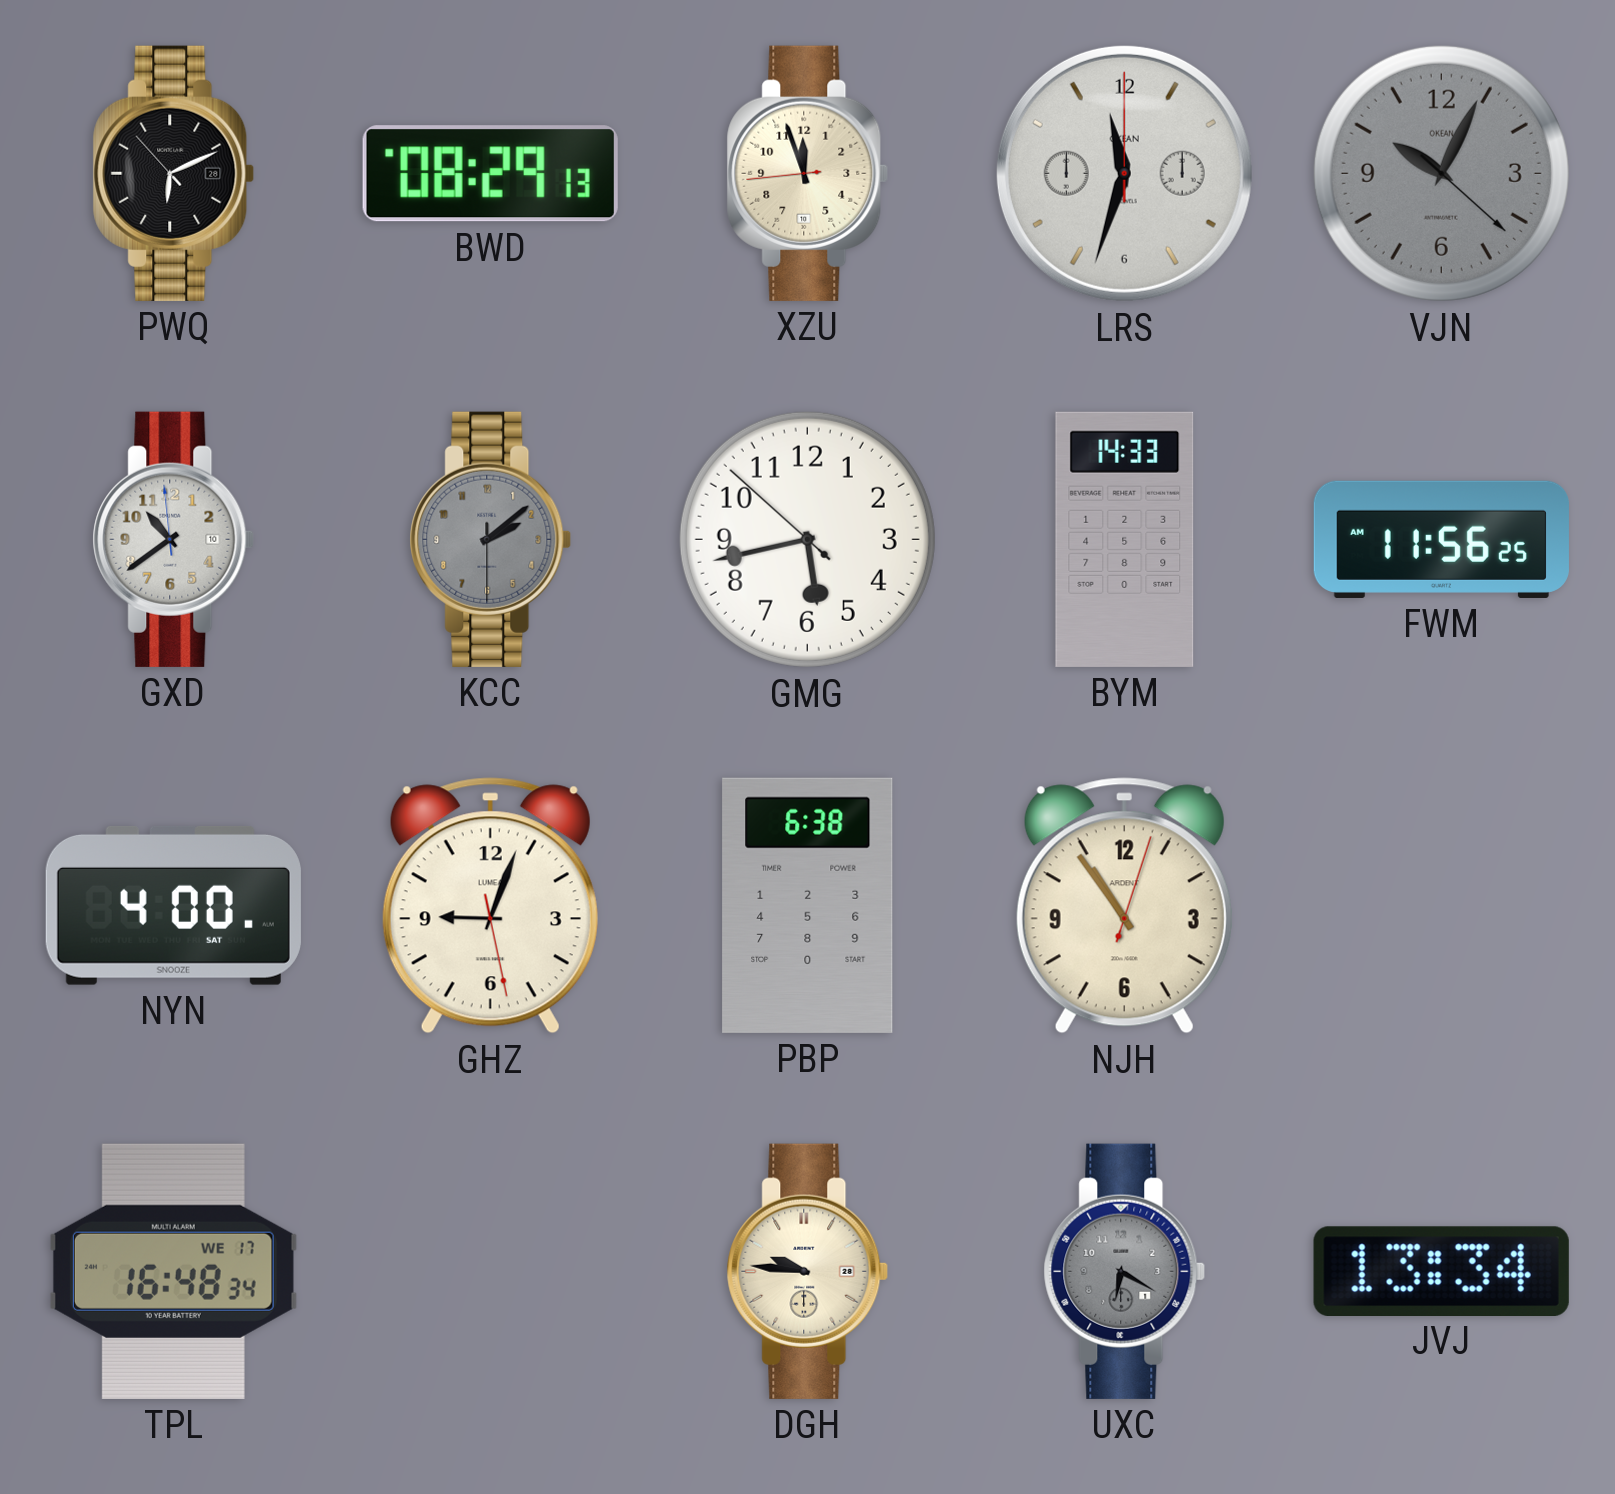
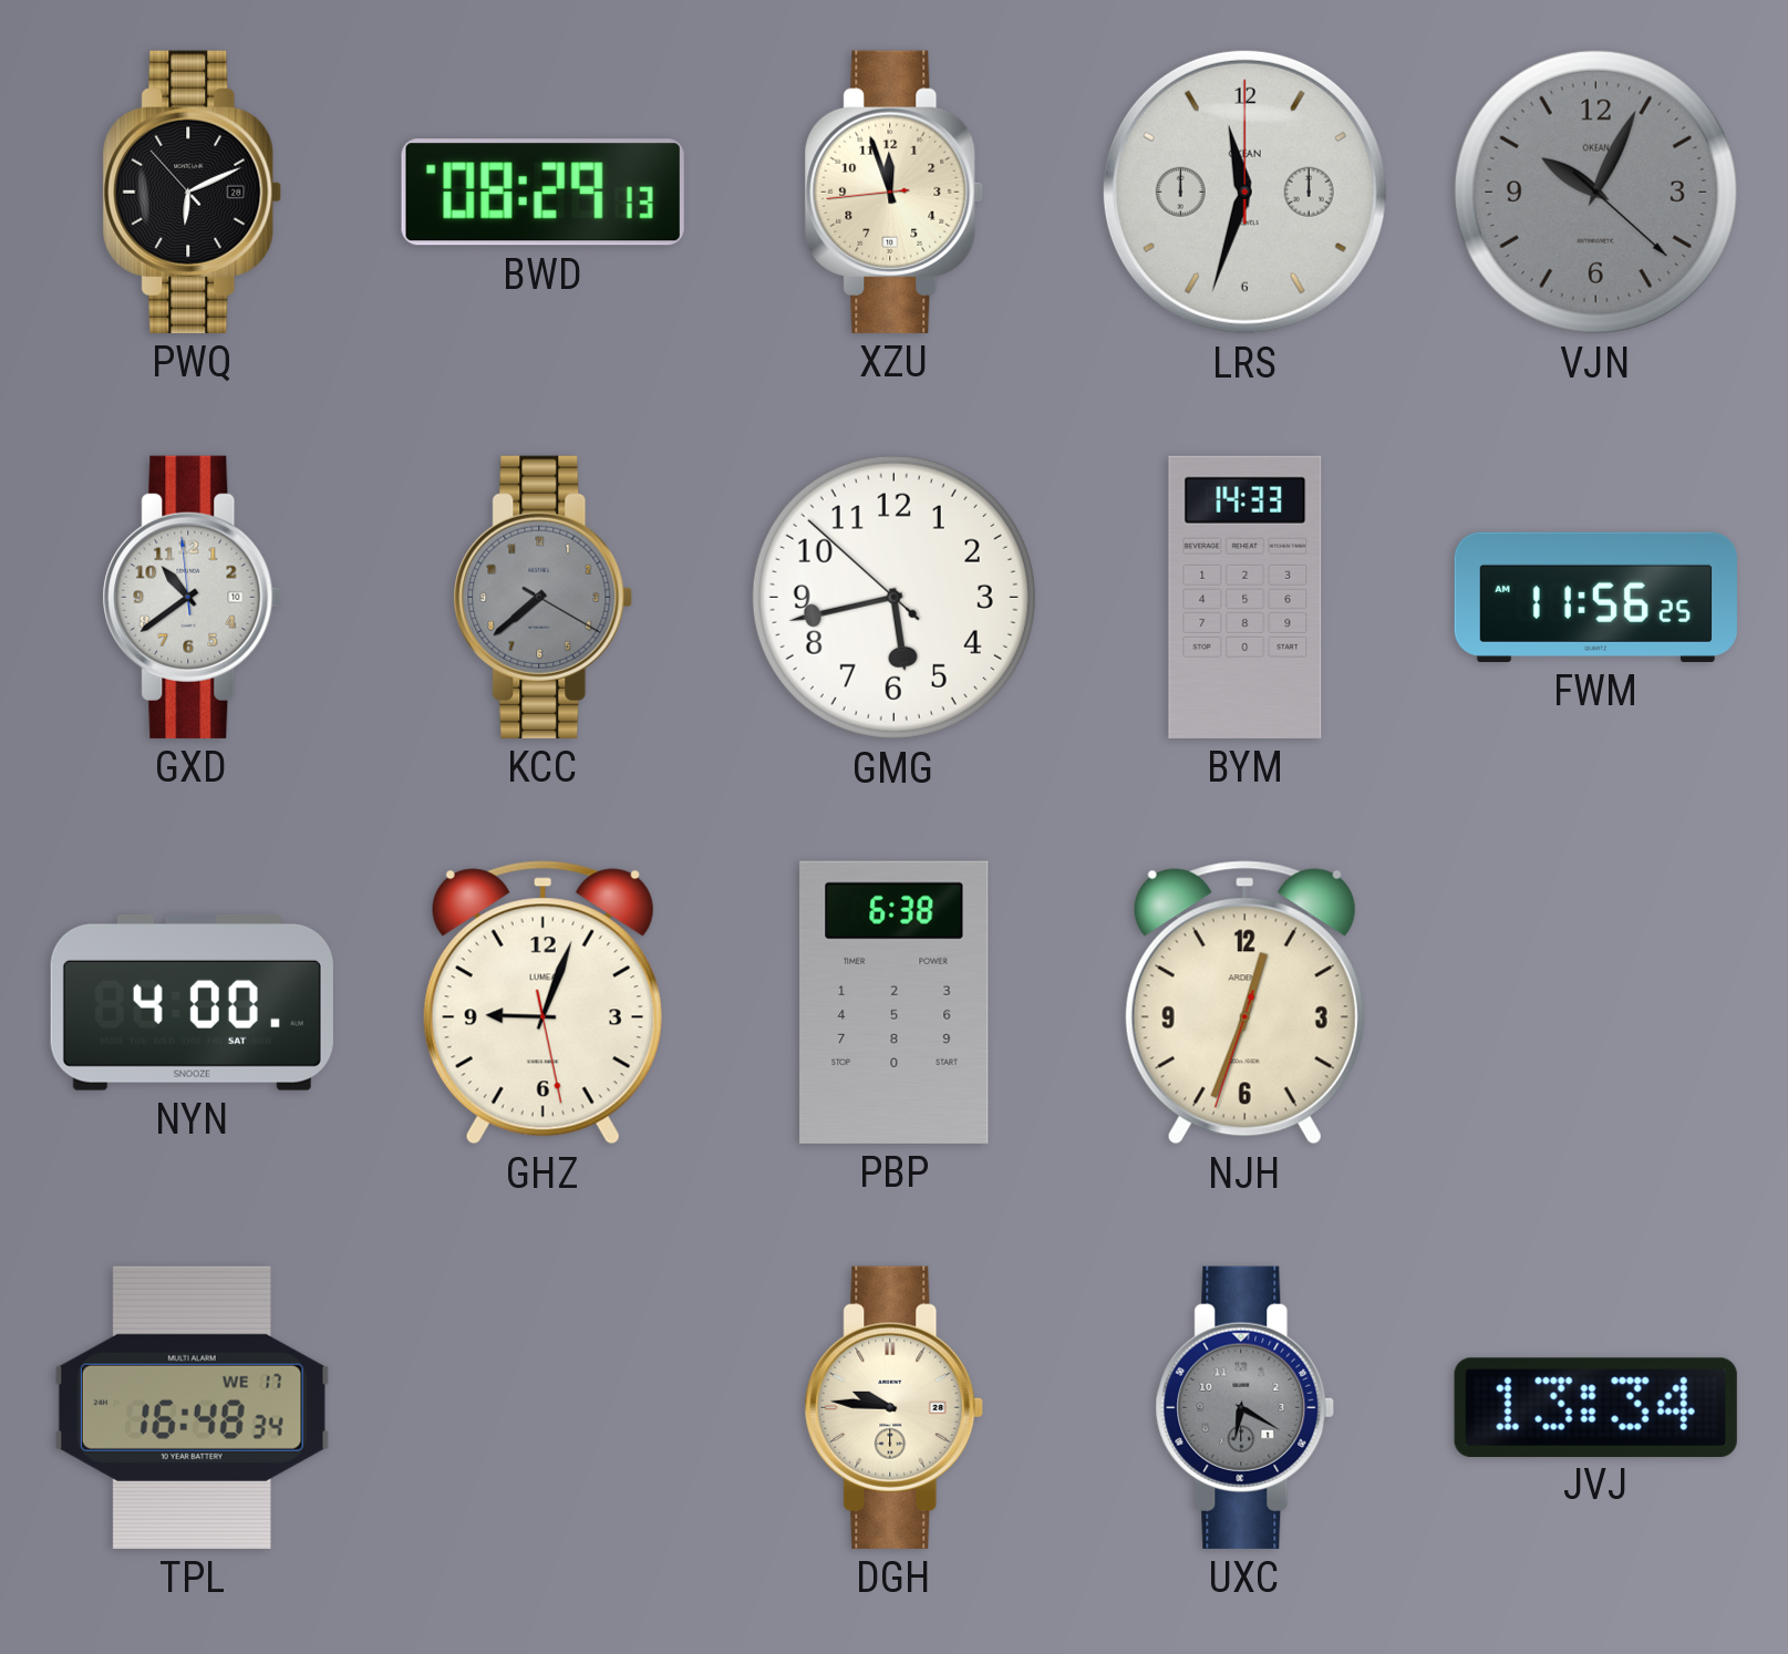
KCC: 2:08 -> 7:38
NJH: 10:54 -> 12:33
